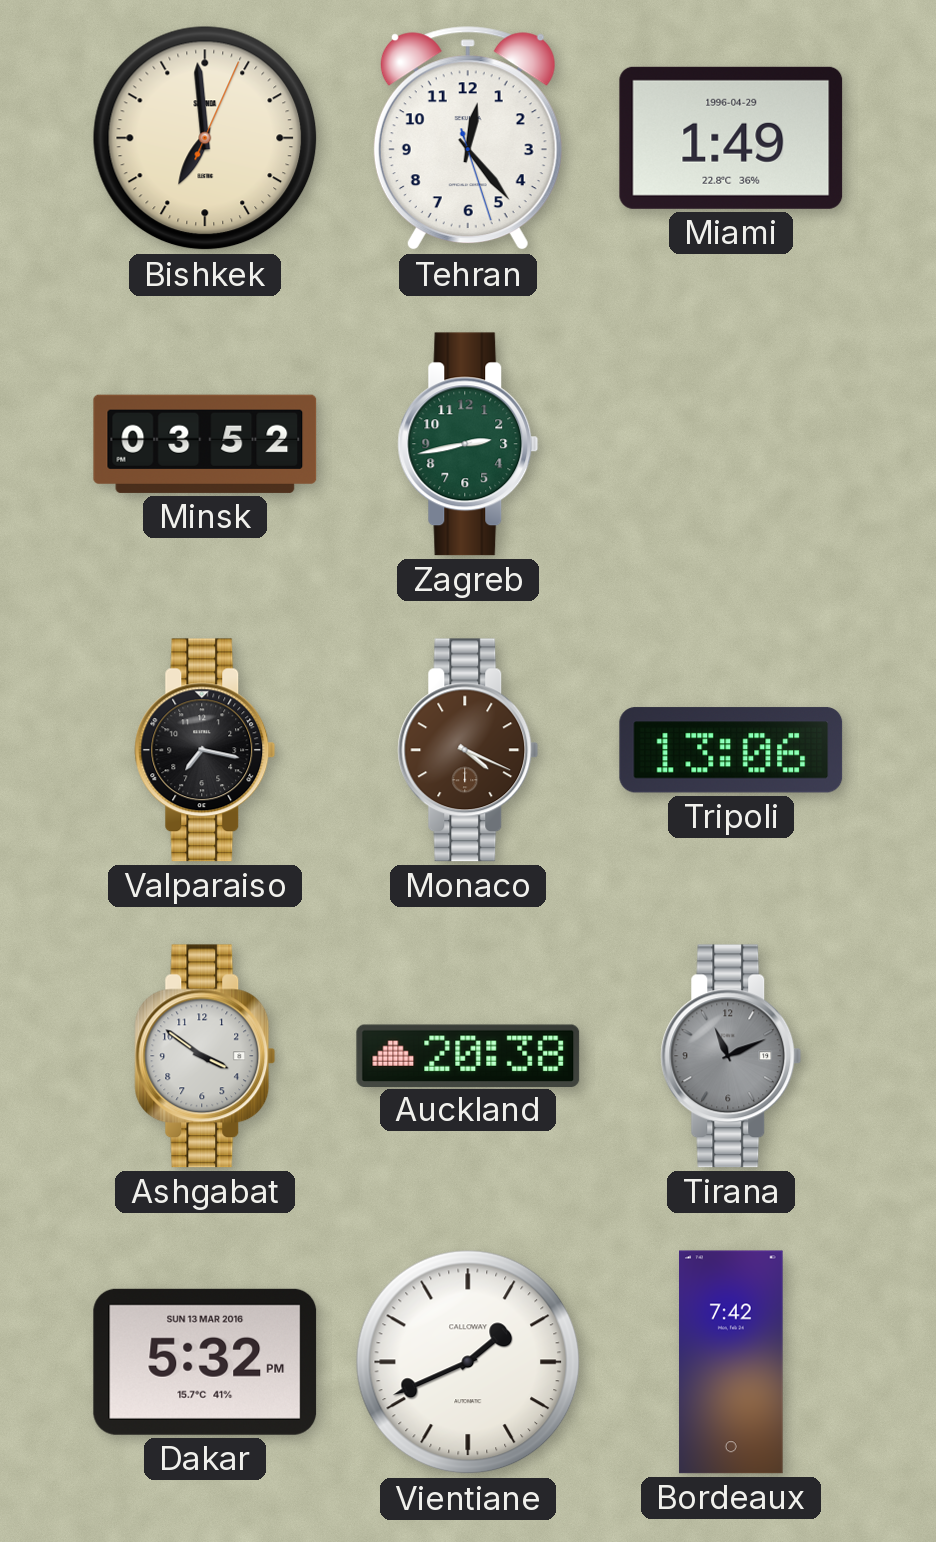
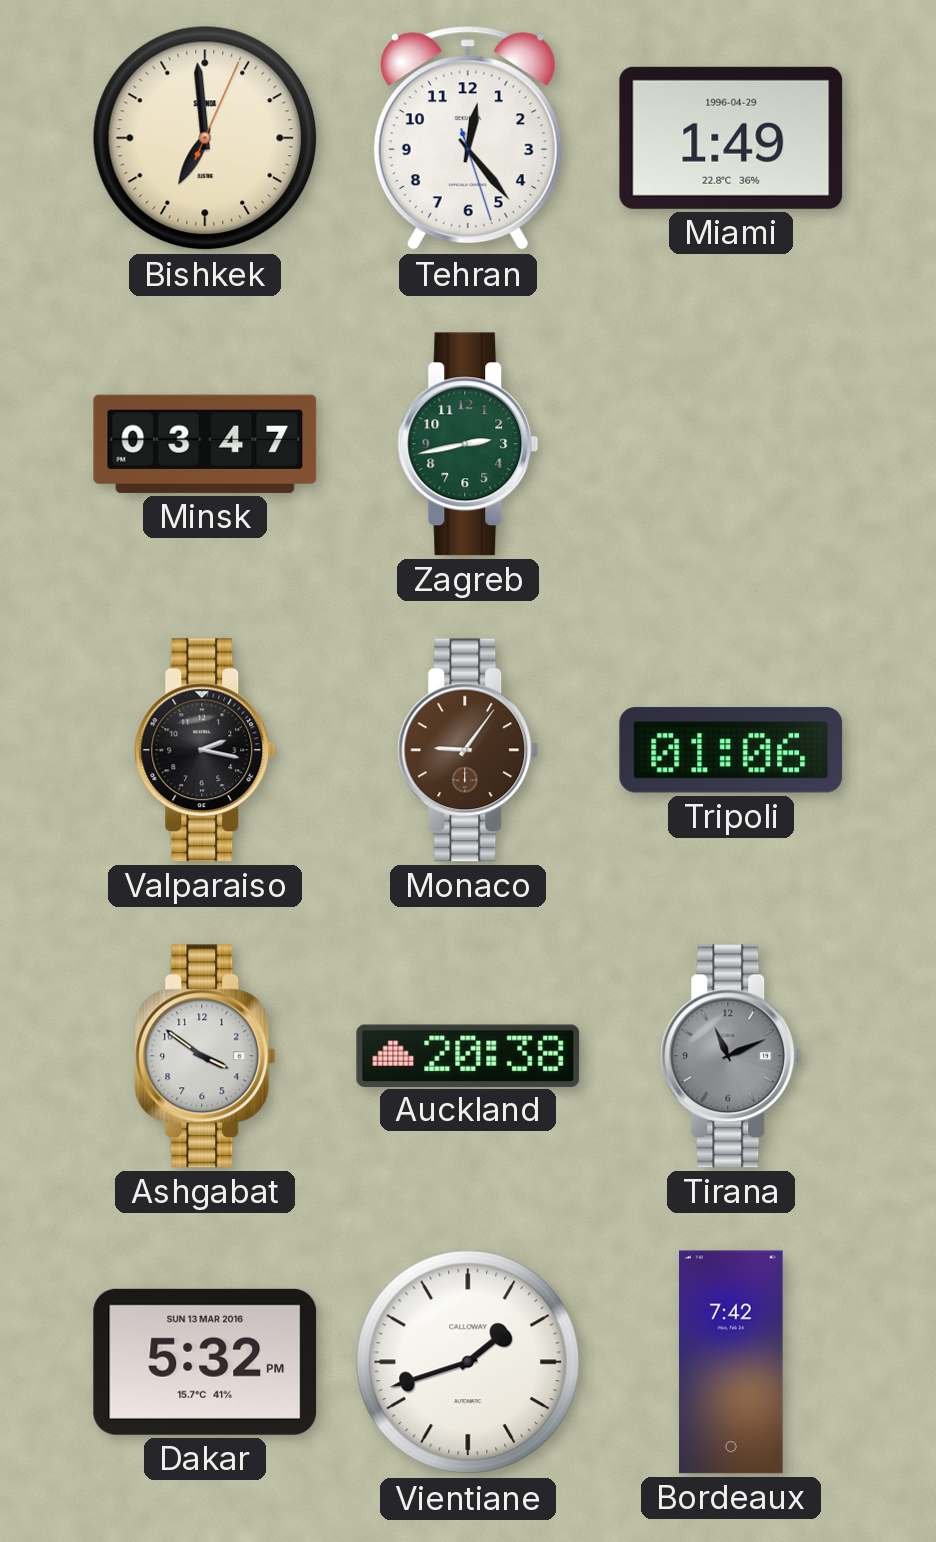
Minsk: 03:52 -> 03:47
Valparaiso: 7:17 -> 2:17
Monaco: 4:19 -> 9:06
Tripoli: 13:06 -> 01:06
Vientiane: 1:41 -> 1:42
